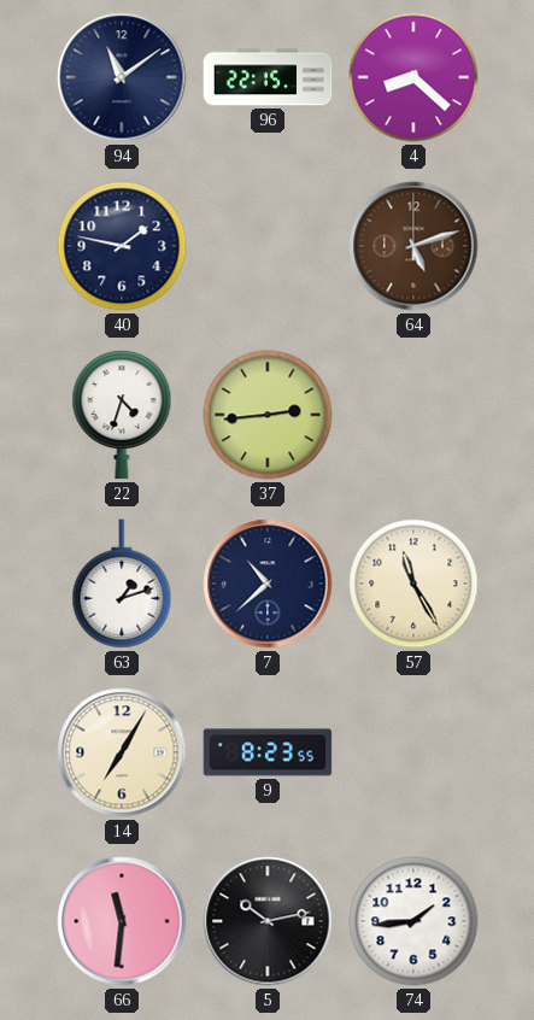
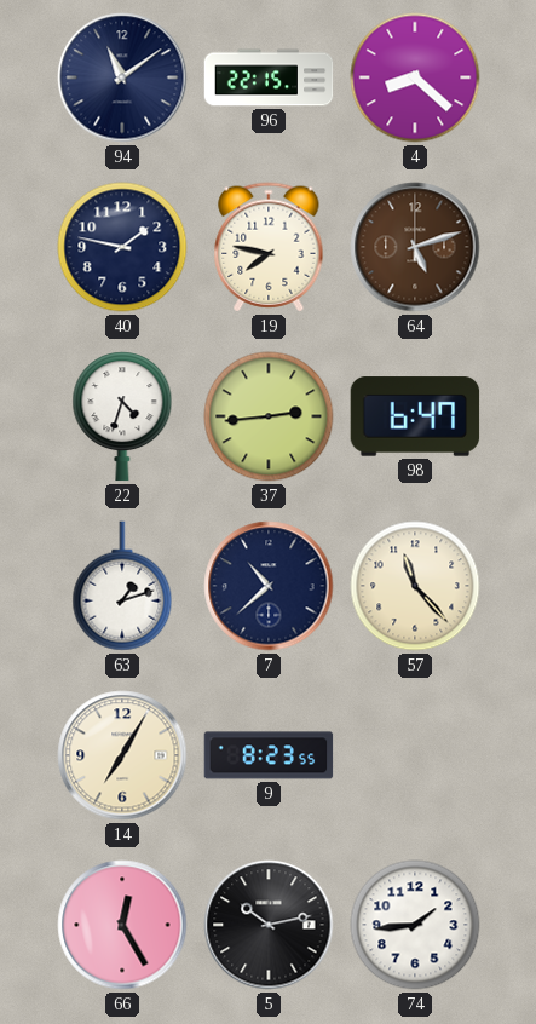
19: none -> 7:47
98: none -> 6:47
57: 11:25 -> 11:23
66: 11:31 -> 12:25
